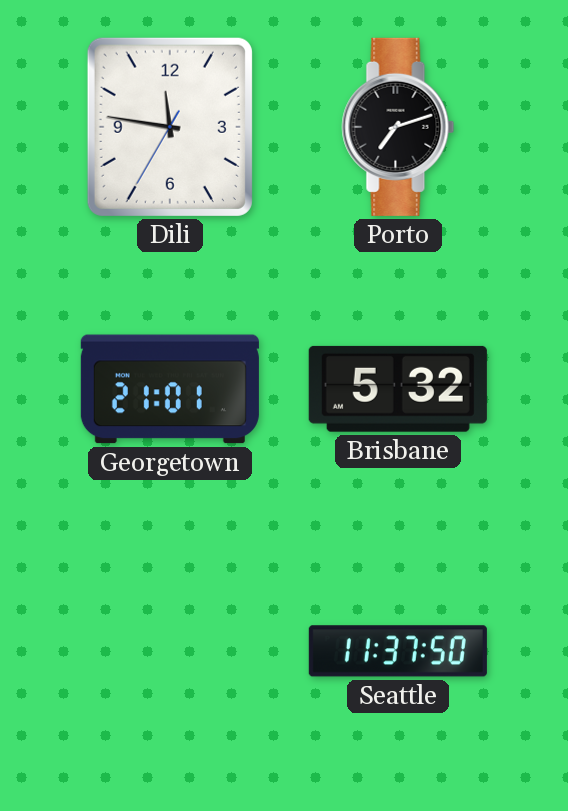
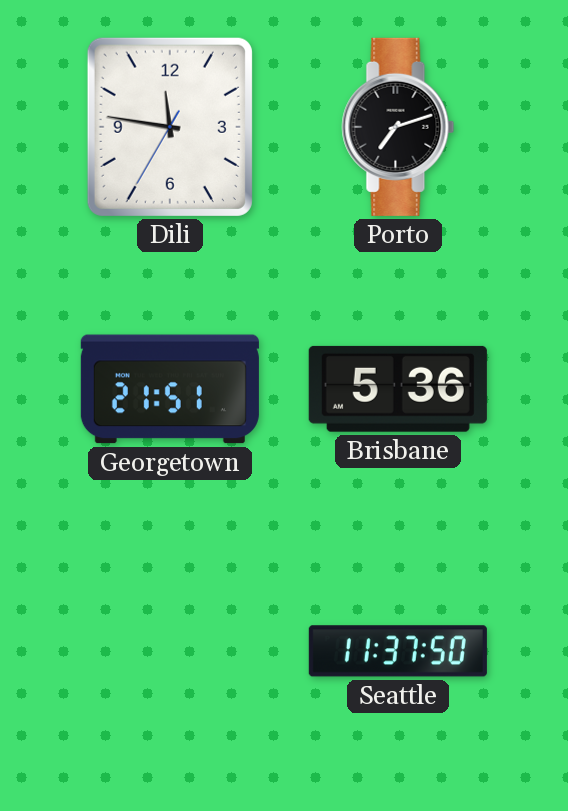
Georgetown: 21:01 -> 21:51
Brisbane: 5:32 -> 5:36
